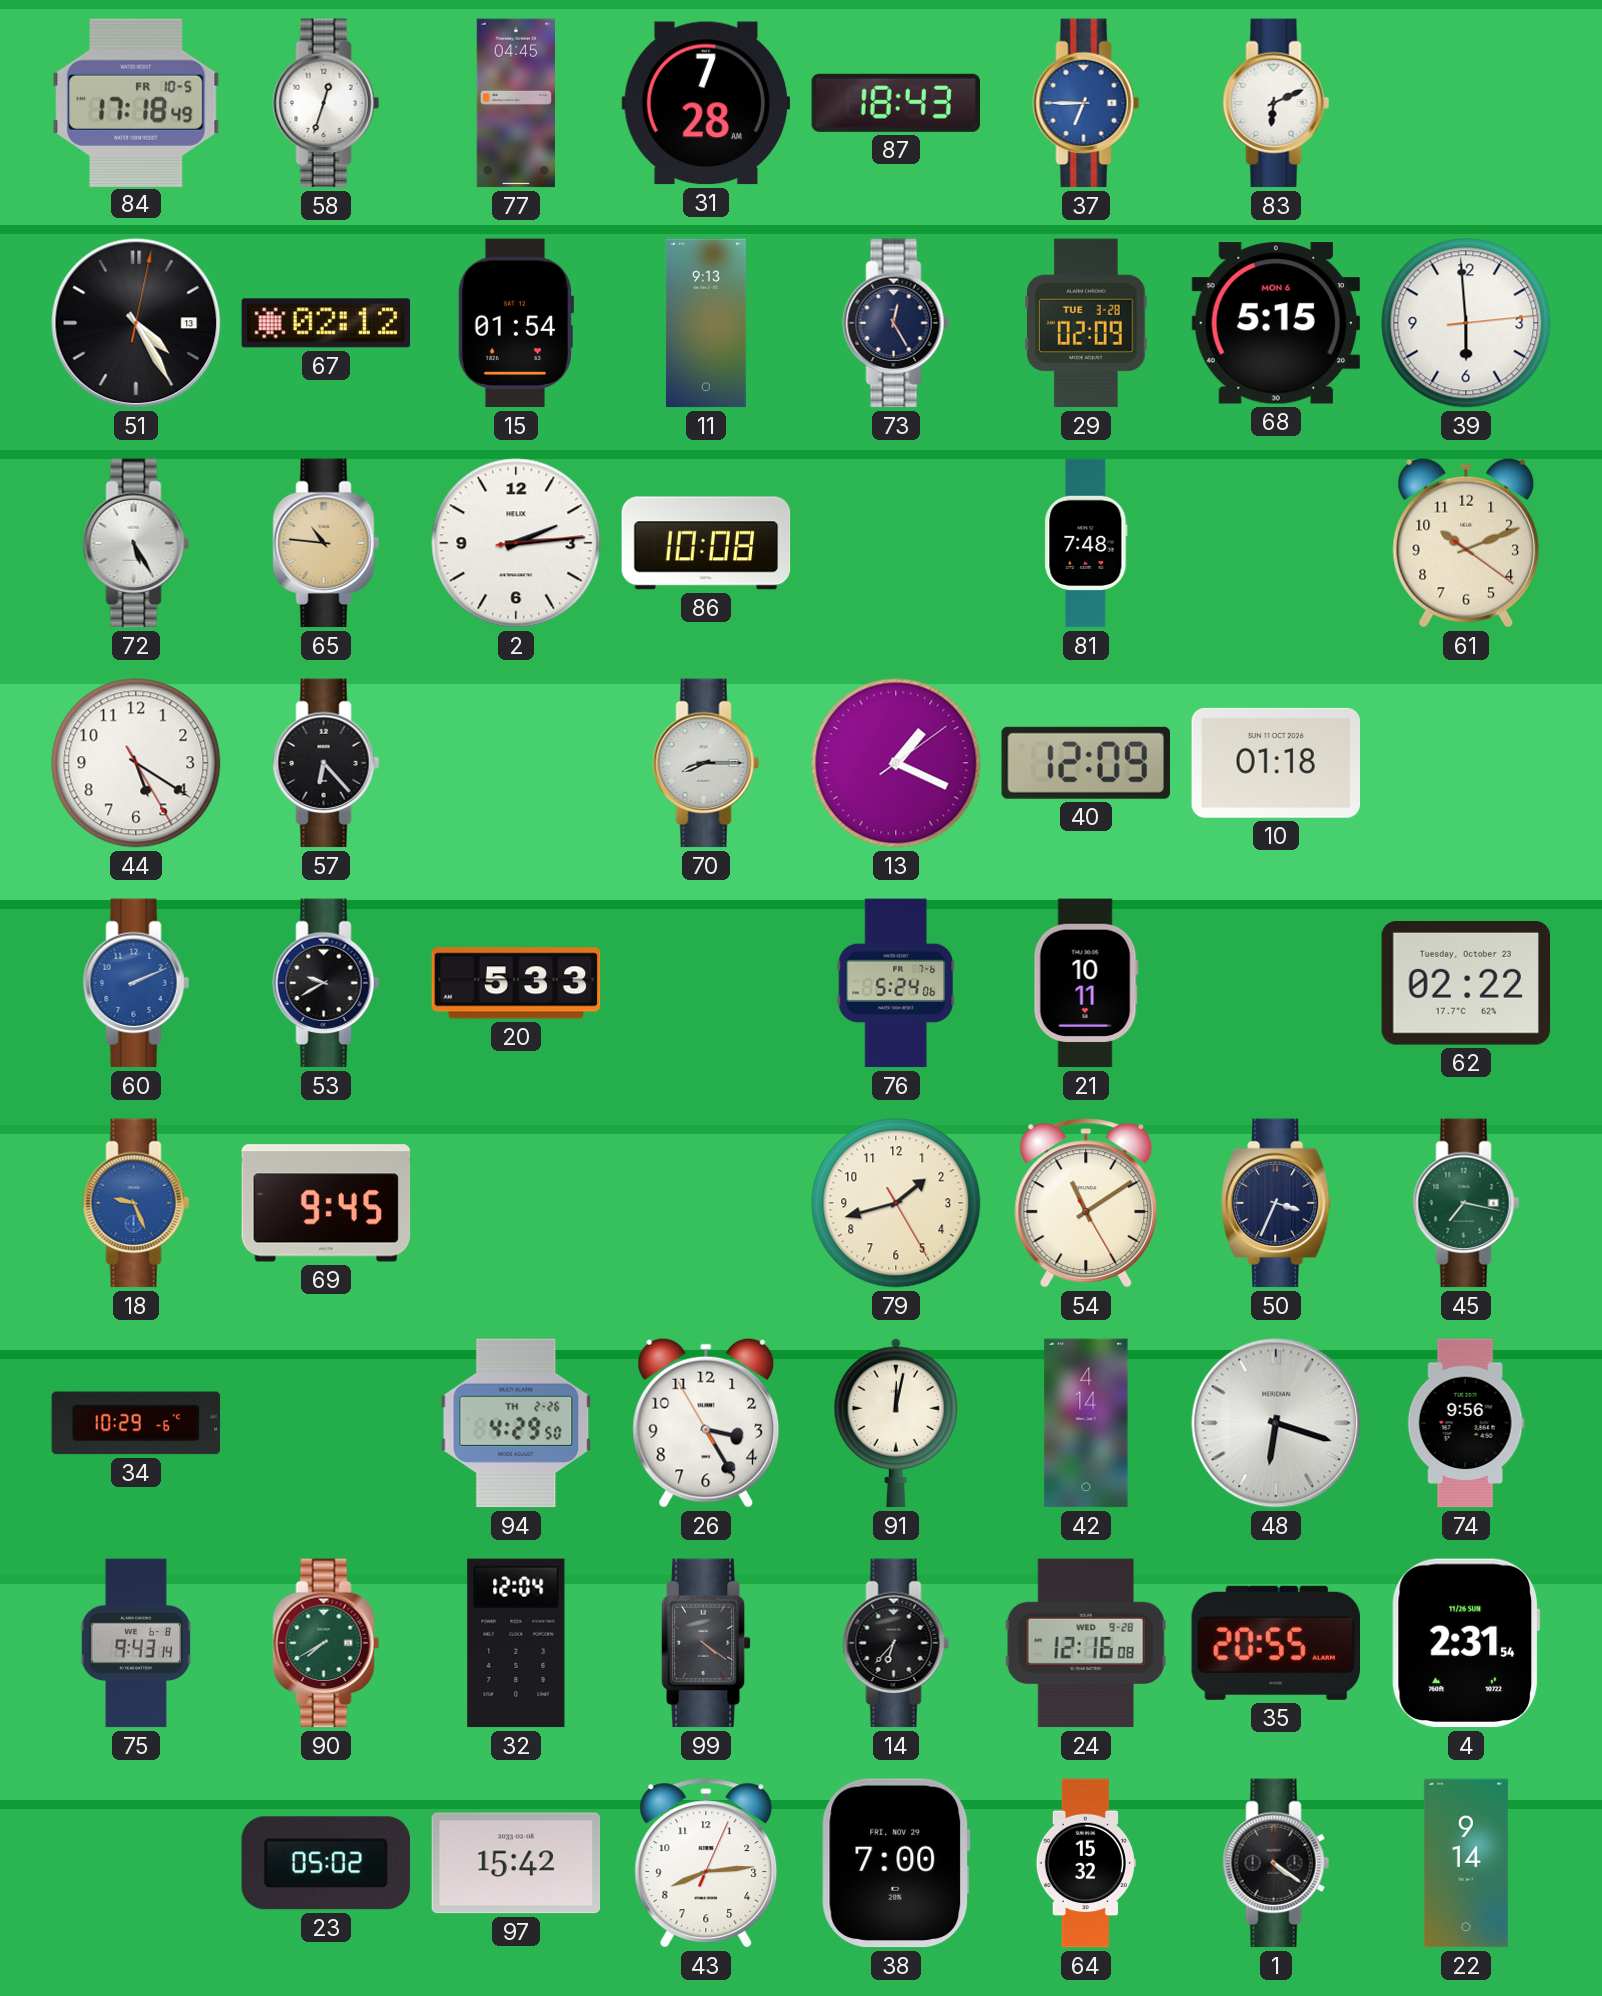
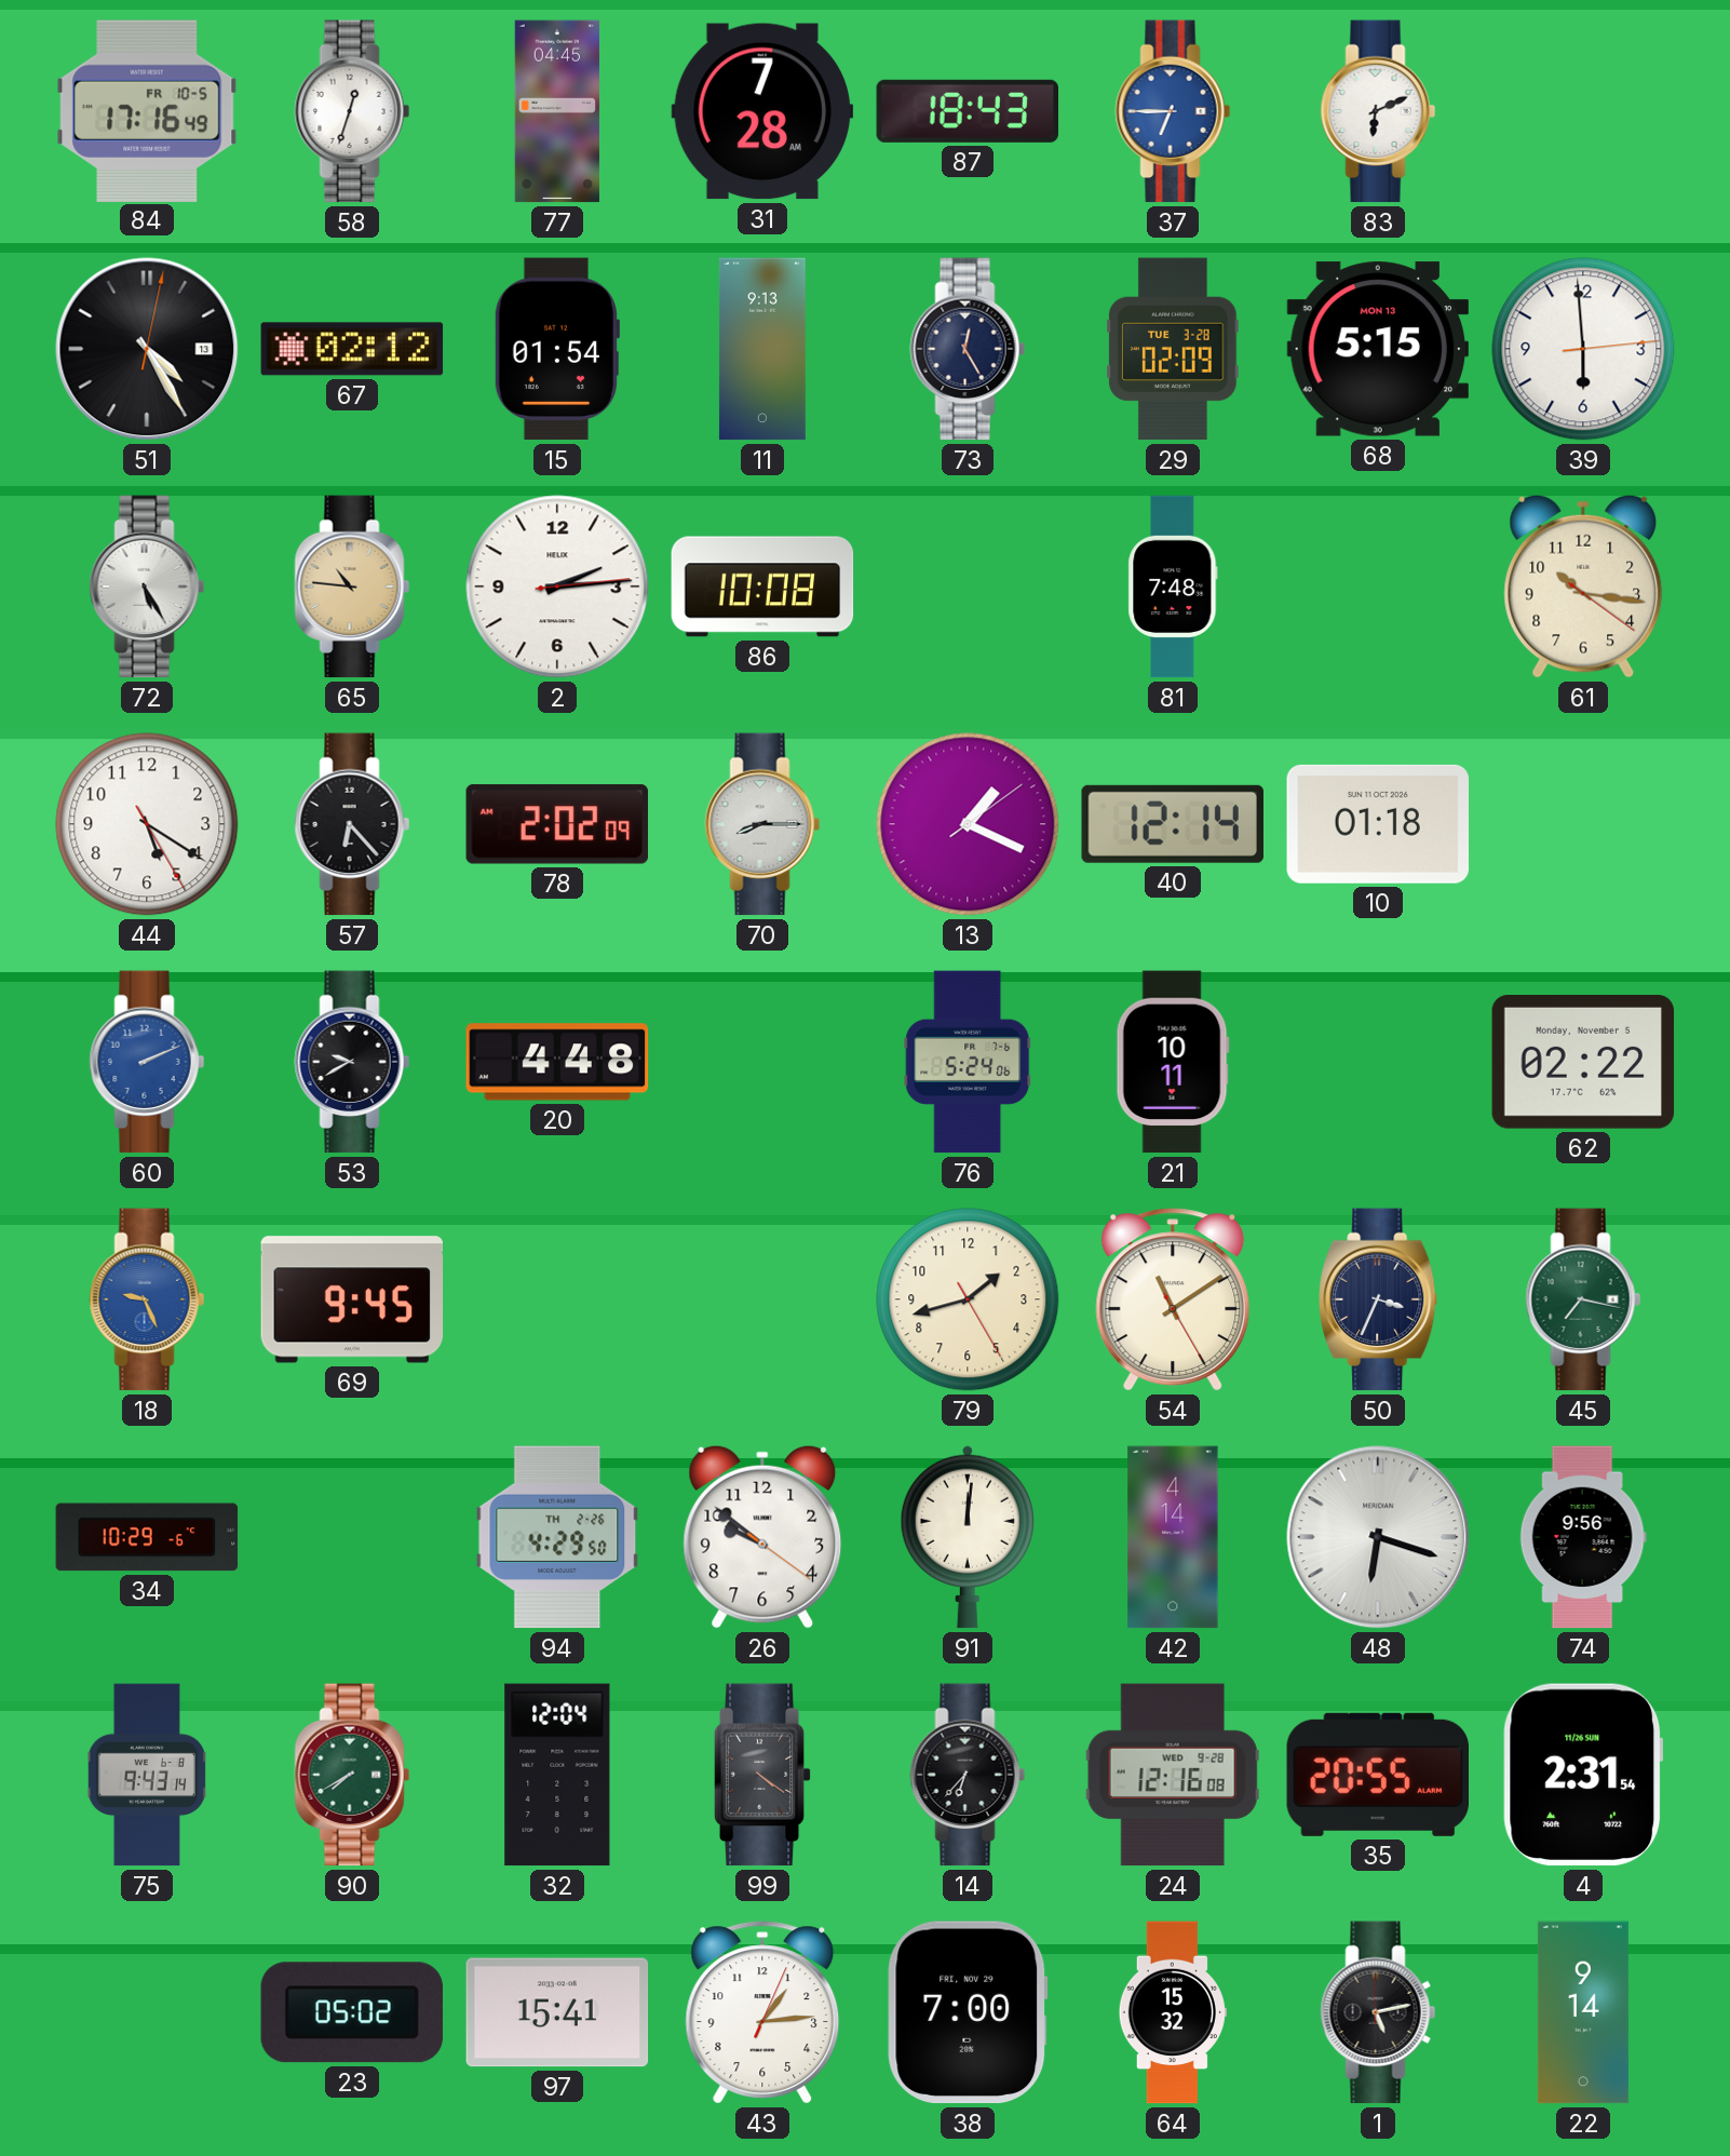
84: 17:18 -> 17:16
68 date: MON 6 -> MON 13
61: 10:11 -> 10:16
78: none -> 2:02
40: 12:09 -> 12:14
20: 5:33 -> 4:48
62 date: Tuesday, October 23 -> Monday, November 5
26: 3:24 -> 9:51
91: 12:02 -> 12:01
97: 15:42 -> 15:41
43: 8:14 -> 1:14
1: 4:21 -> 5:13
